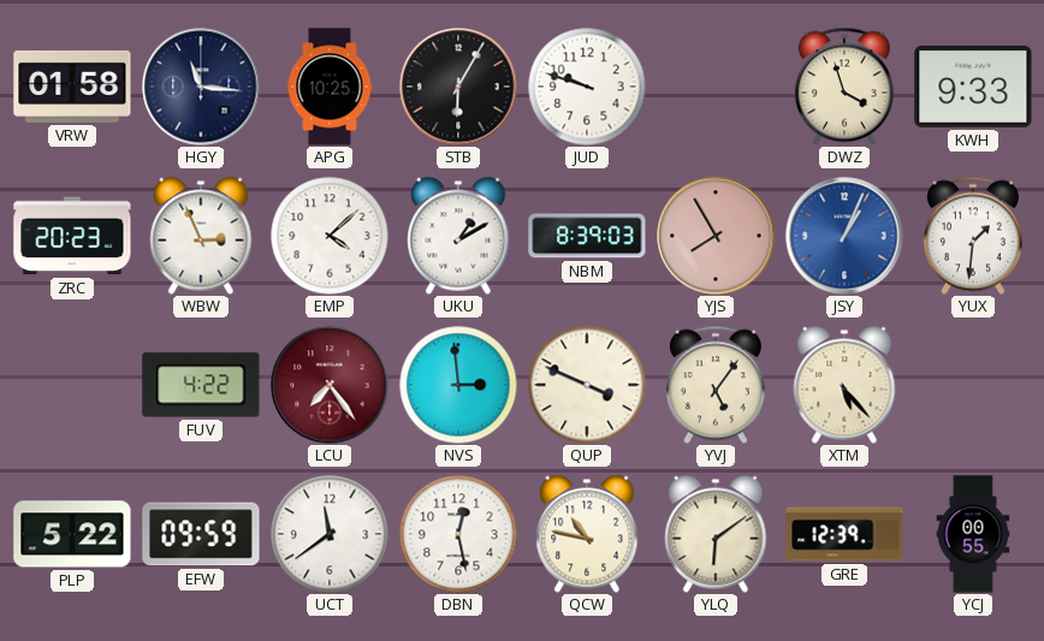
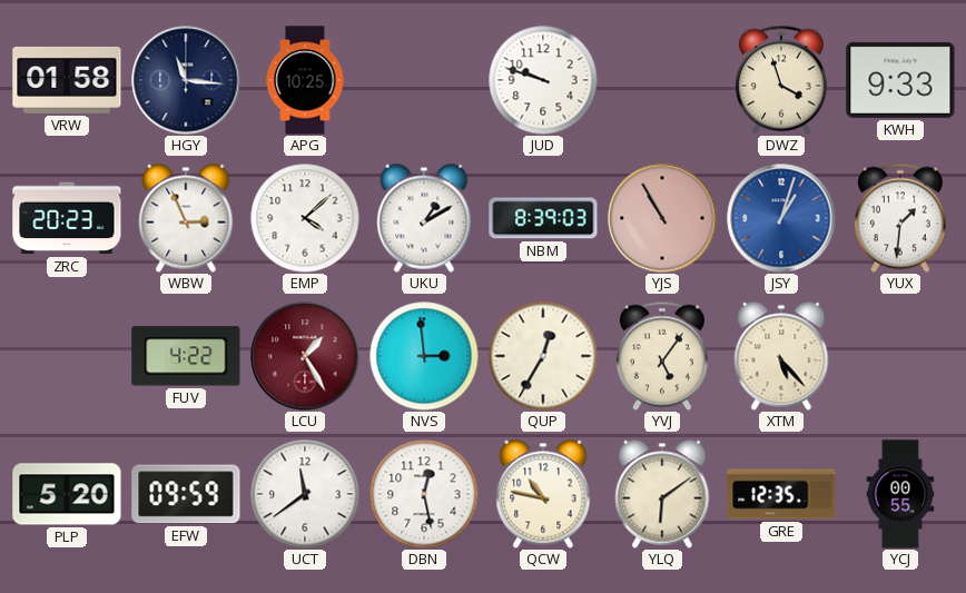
STB: 6:05 -> none
YJS: 7:55 -> 10:55
JSY: 1:04 -> 1:03
LCU: 7:24 -> 1:25
QUP: 3:49 -> 12:35
PLP: 5:22 -> 5:20
GRE: 12:39 -> 12:35
